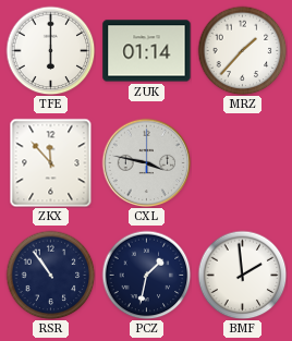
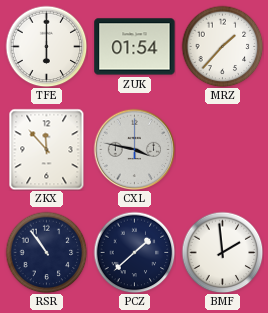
ZUK: 01:14 -> 01:54
PCZ: 1:32 -> 1:38
